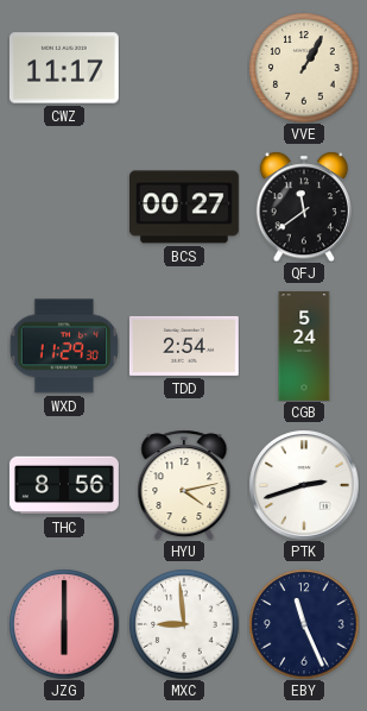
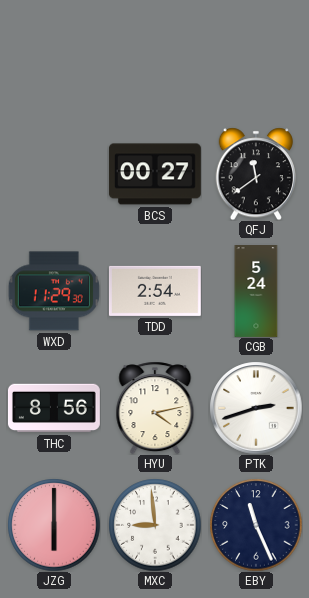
CWZ: 11:17 -> none
VVE: 1:05 -> none
